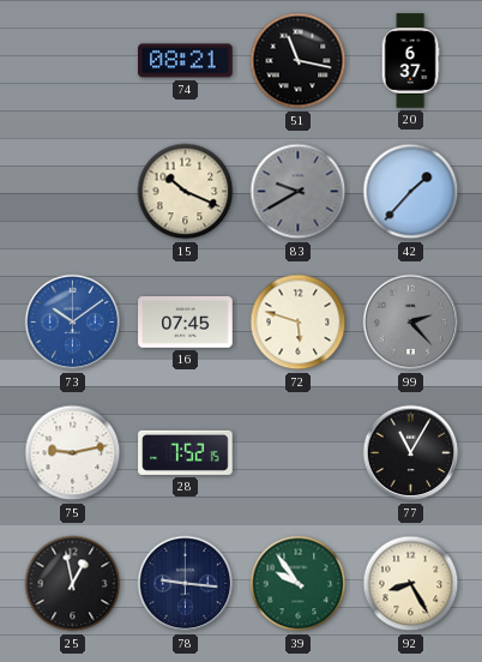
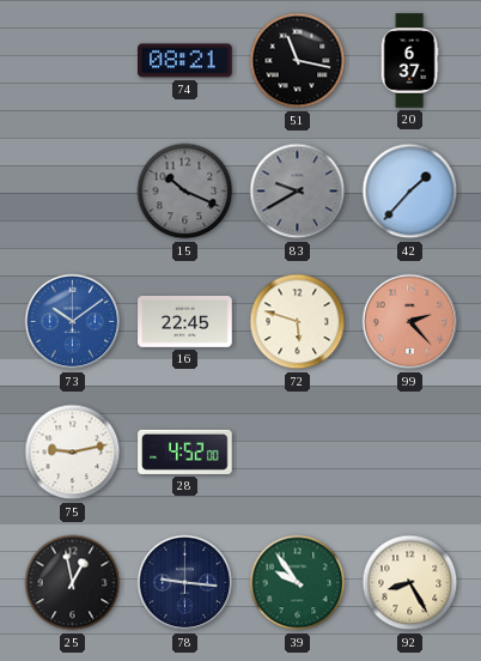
15 dial: cream -> grey
16: 07:45 -> 22:45
99 dial: grey -> salmon
28: 7:52 -> 4:52
77: 11:05 -> none
